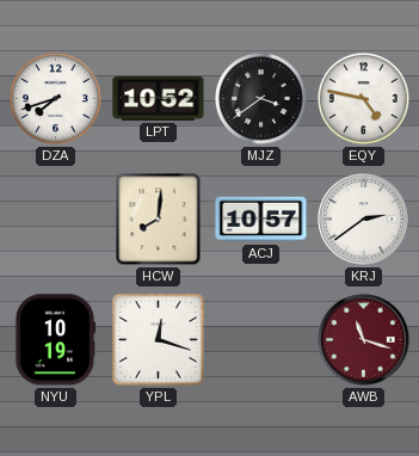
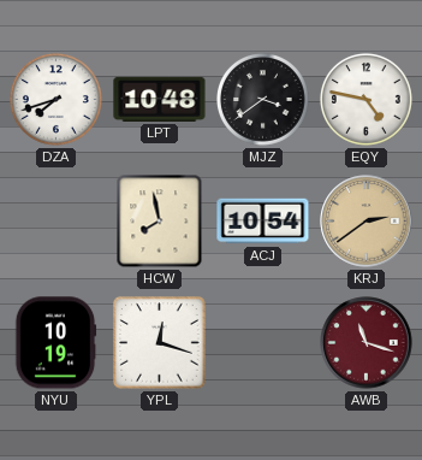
LPT: 10:52 -> 10:48
HCW: 8:01 -> 7:58
ACJ: 10:57 -> 10:54
KRJ dial: white -> champagne
